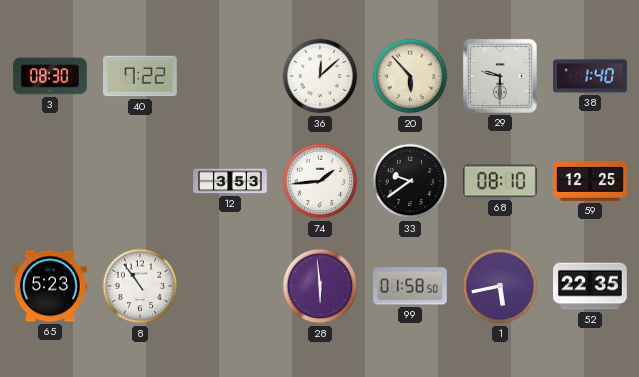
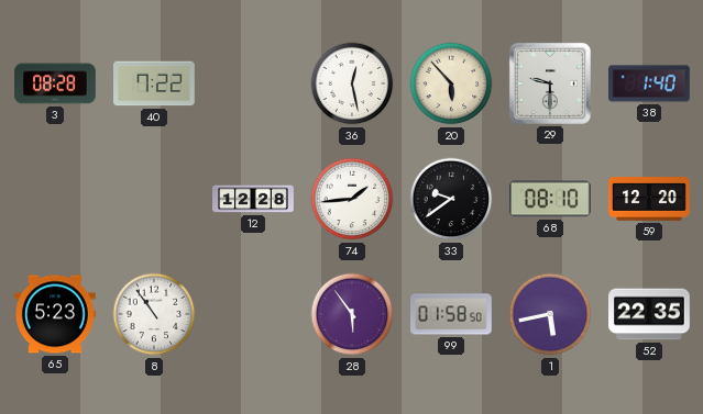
3: 08:30 -> 08:28
36: 12:08 -> 12:28
12: 3:53 -> 12:28
59: 12:25 -> 12:20
28: 5:59 -> 5:54
